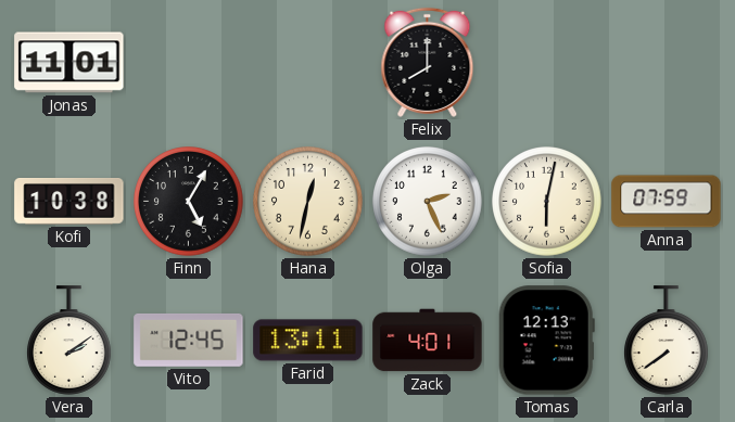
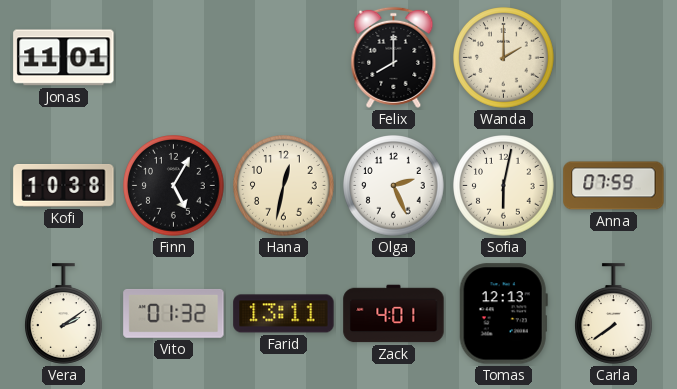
Wanda: none -> 2:00
Vito: 12:45 -> 01:32
